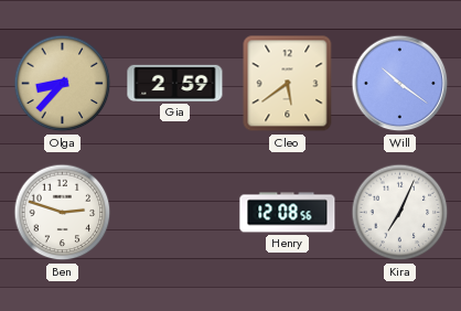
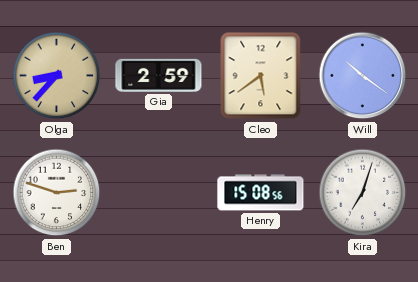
Henry: 12:08 -> 15:08
Kira: 7:04 -> 7:03
